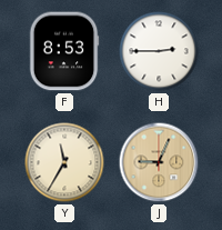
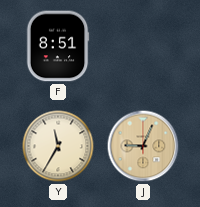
F: 8:53 -> 8:51
H: 2:45 -> none
